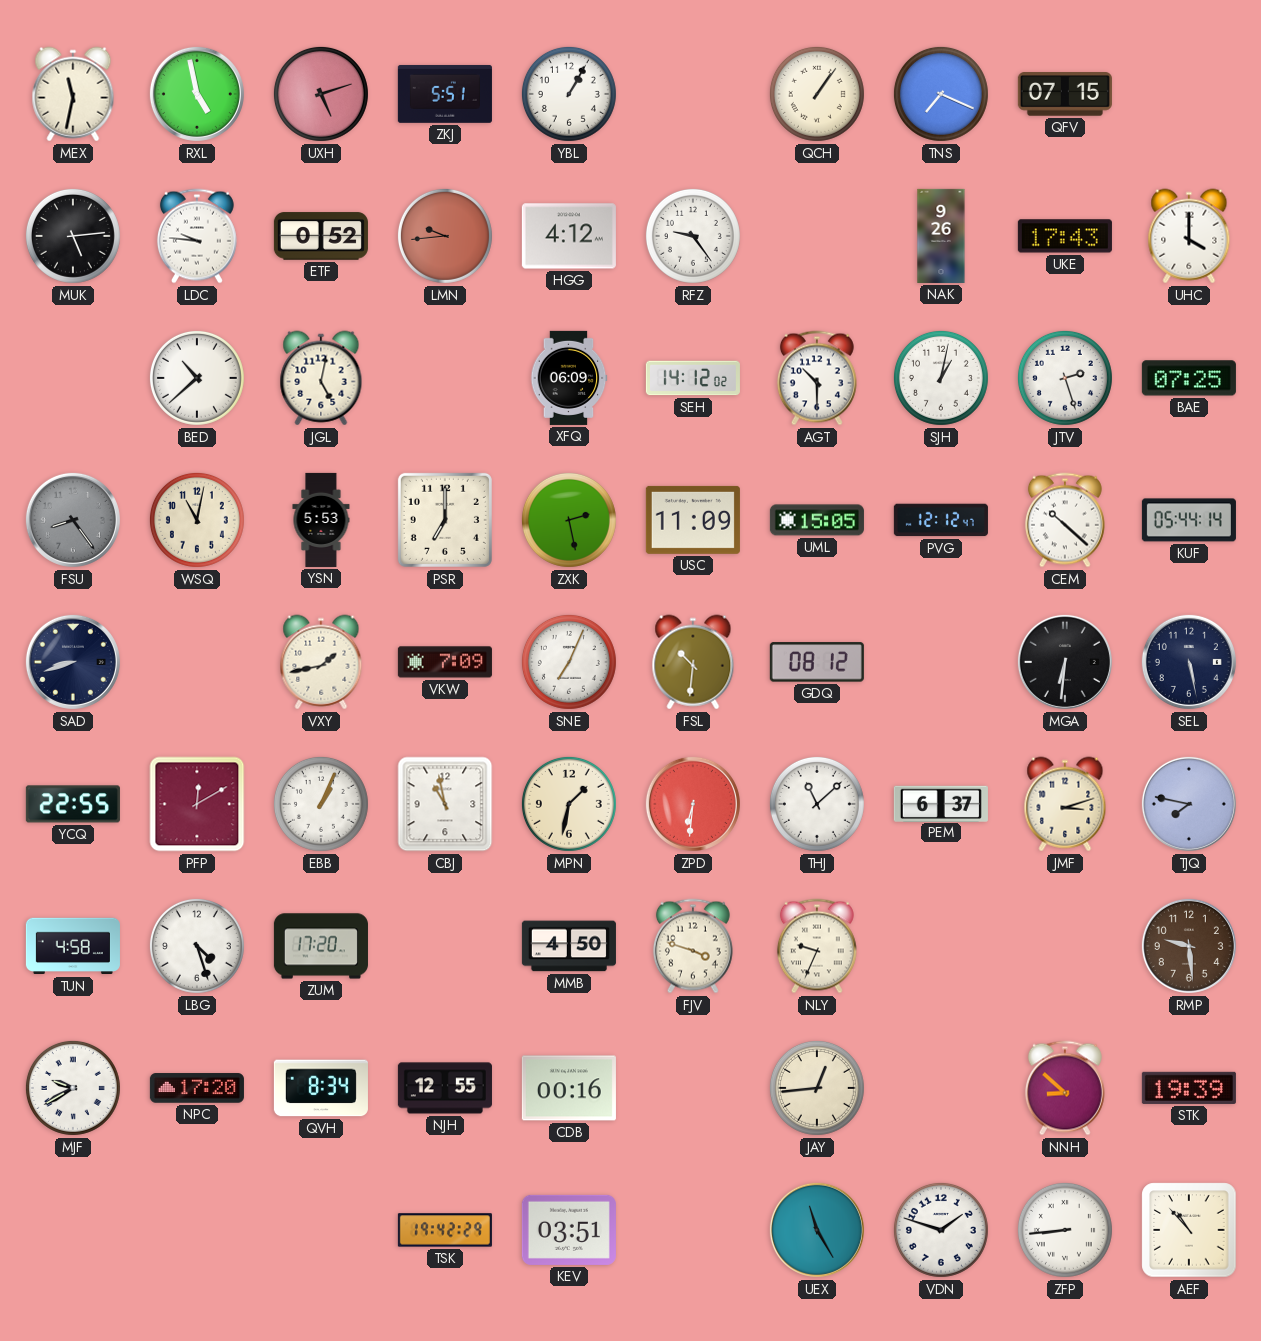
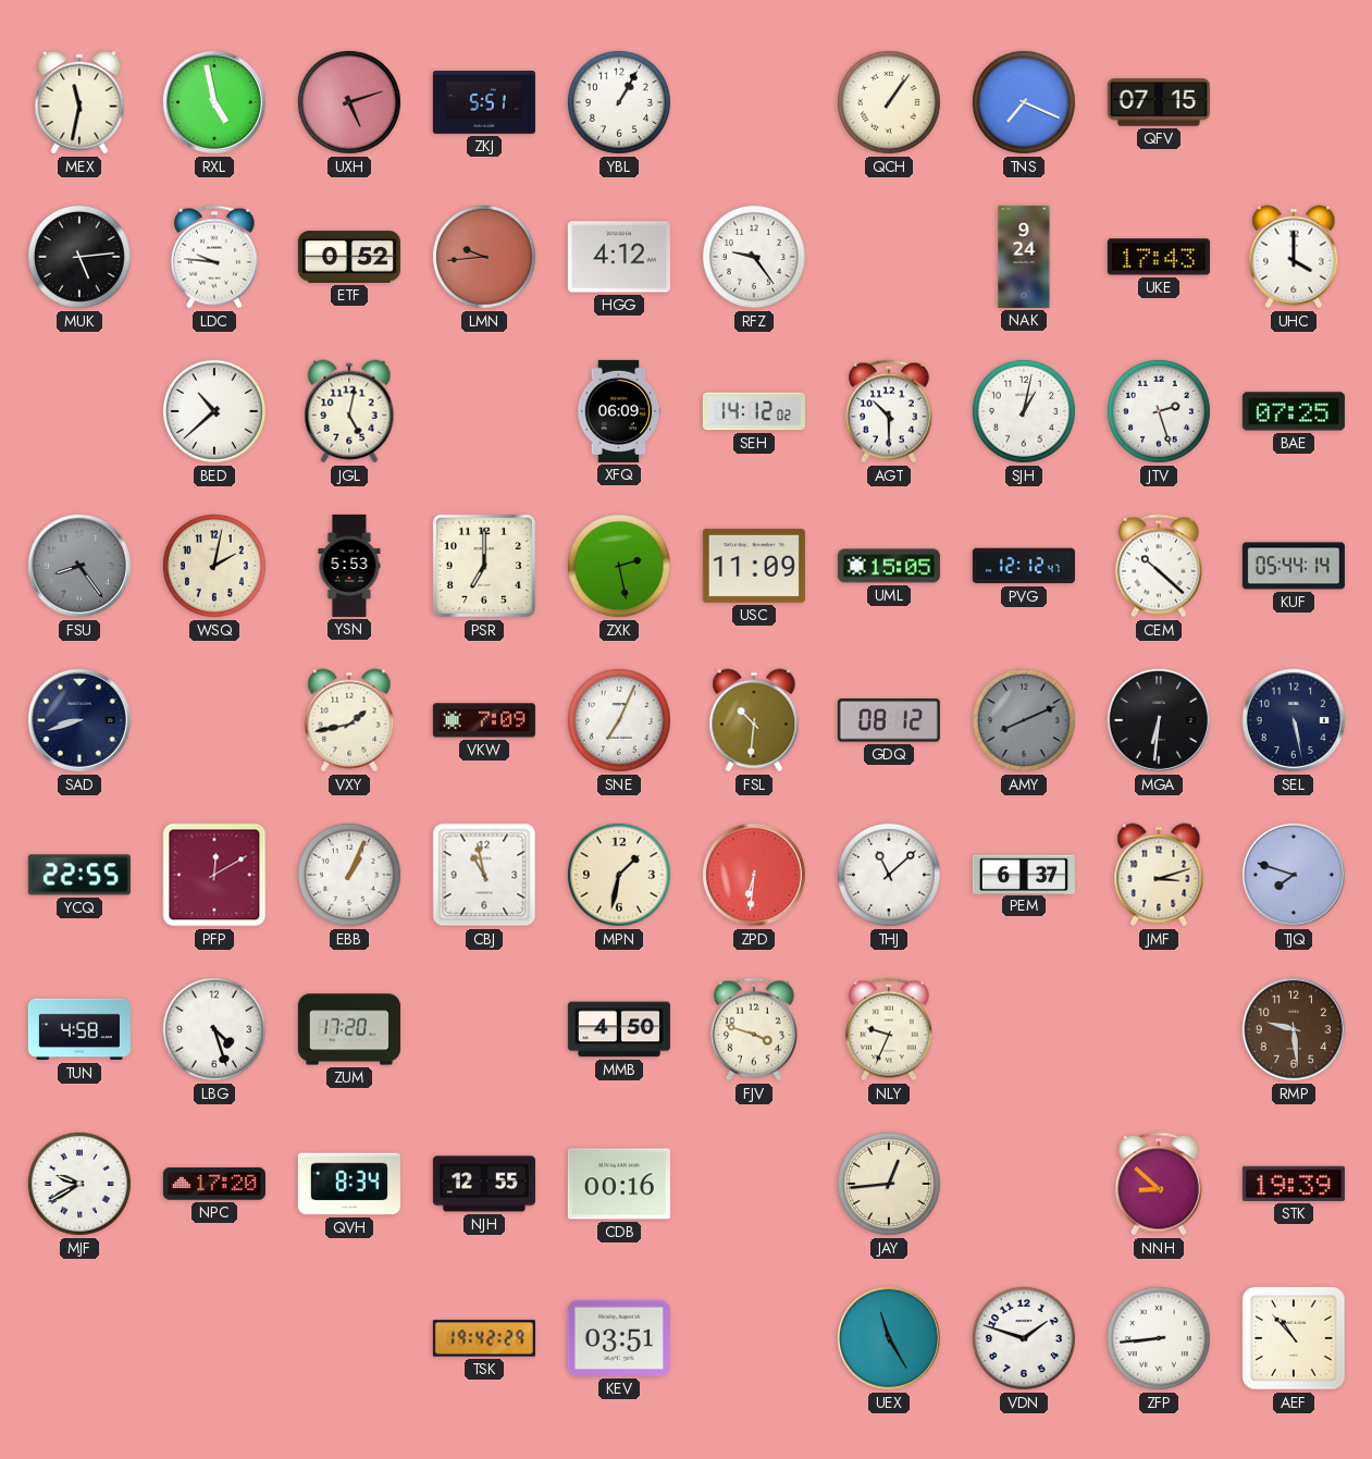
NAK: 9:26 -> 9:24
WSQ: 11:02 -> 2:02
AMY: none -> 8:11
TJQ: 7:47 -> 7:48
